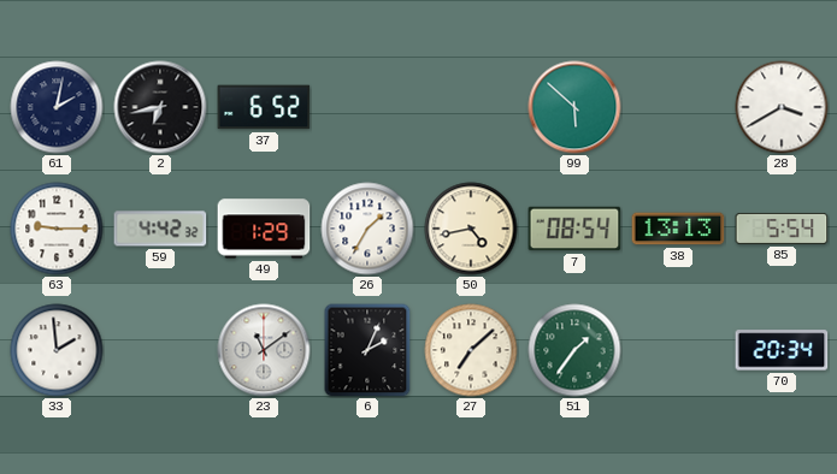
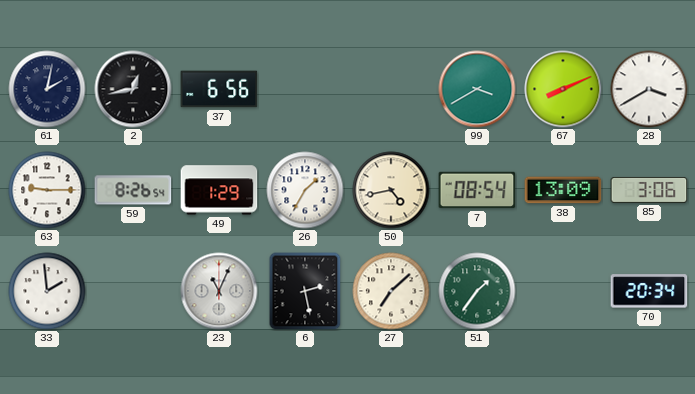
2: 6:43 -> 12:43
37: 6:52 -> 6:56
99: 5:52 -> 3:40
67: none -> 8:11
59: 4:42 -> 8:26
38: 13:13 -> 13:09
85: 5:54 -> 3:06
23: 11:09 -> 11:04
6: 2:04 -> 2:28
